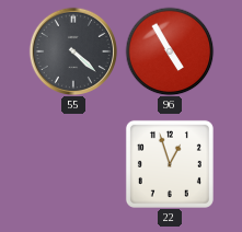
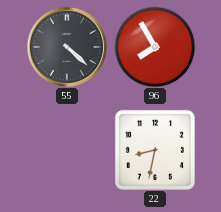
96: 4:55 -> 7:55
22: 12:57 -> 8:32
